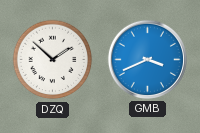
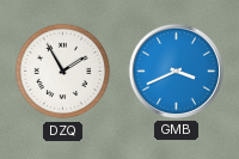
DZQ: 1:52 -> 1:55
